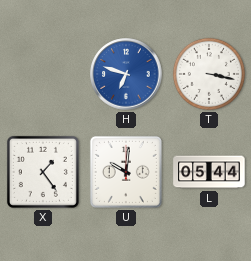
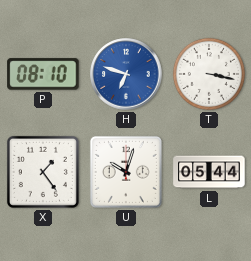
P: none -> 08:10
U: 10:01 -> 10:03
